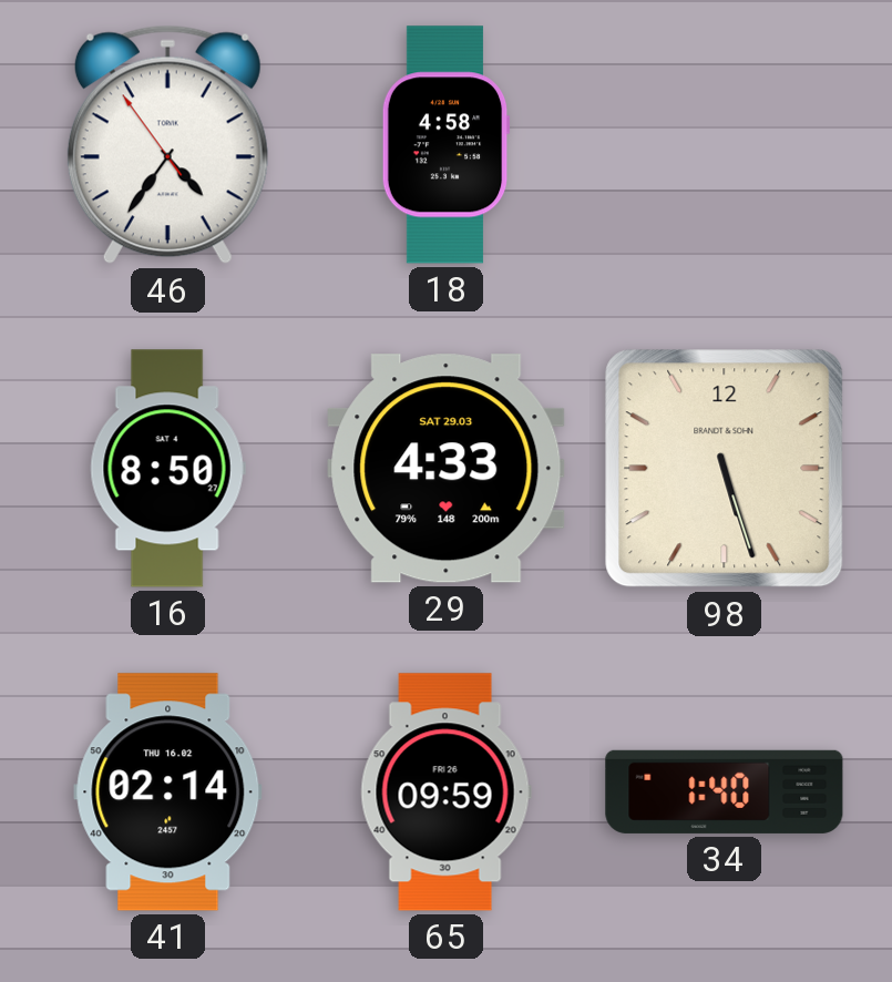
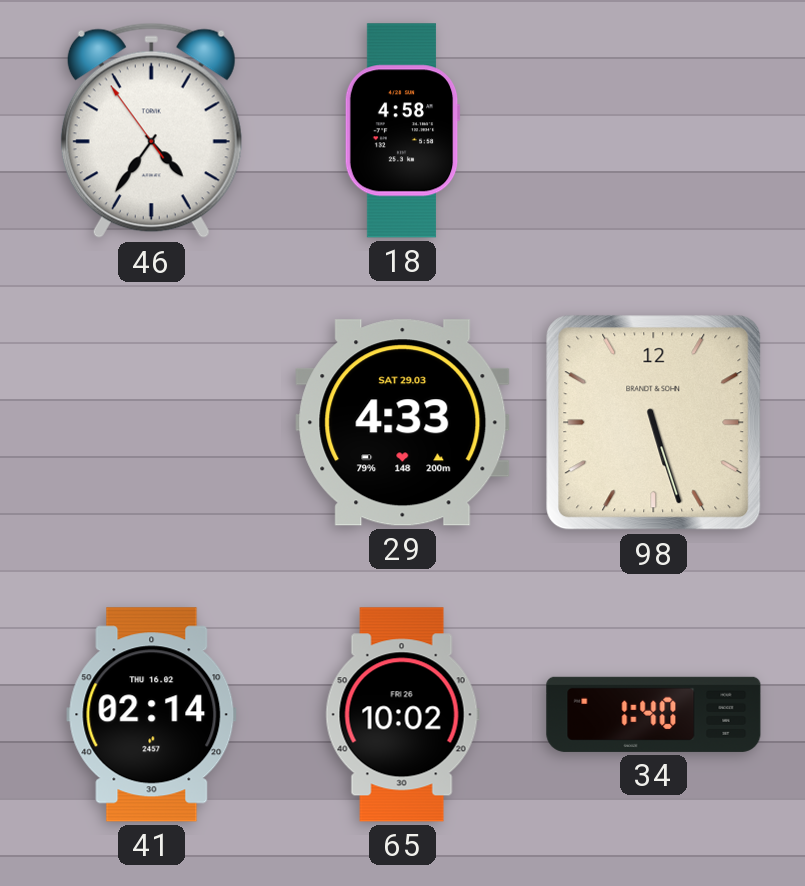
16: 8:50 -> none
65: 09:59 -> 10:02
